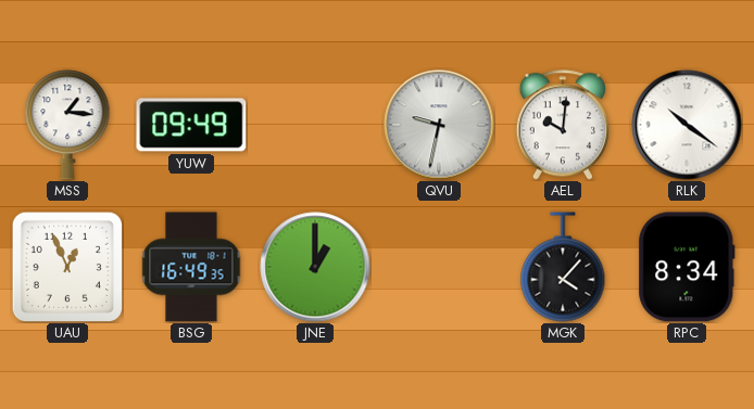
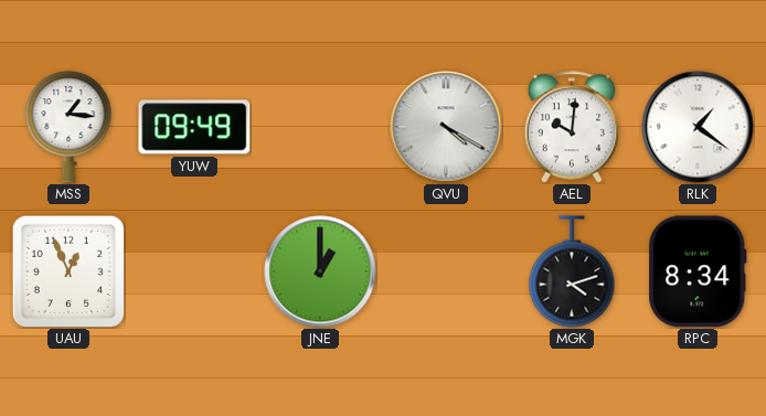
QVU: 9:32 -> 4:20
RLK: 10:21 -> 1:21
BSG: 16:49 -> none
MGK: 4:07 -> 4:12
